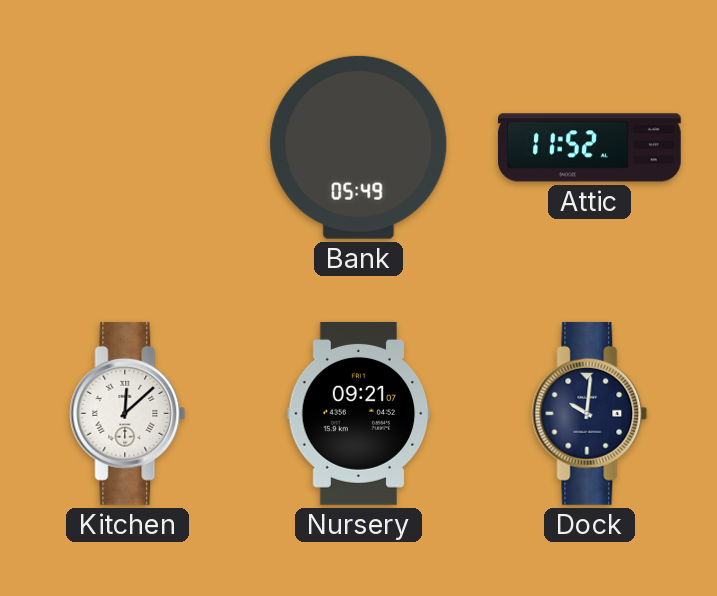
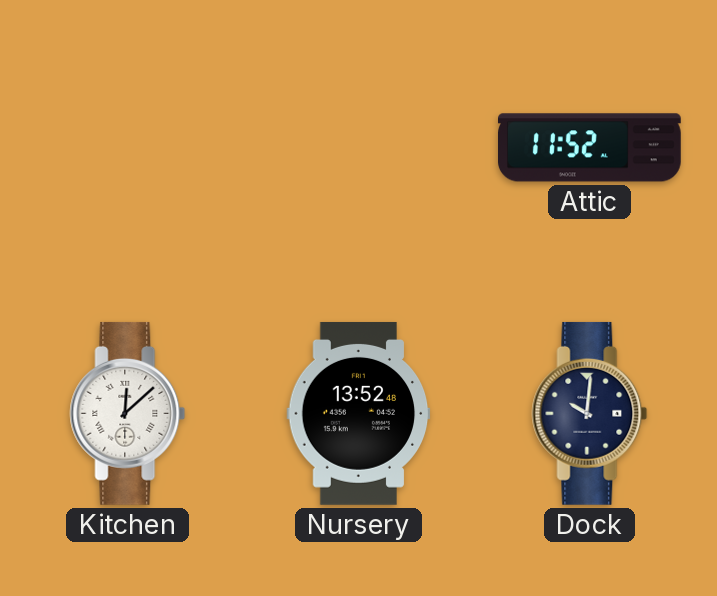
Bank: 05:49 -> none
Nursery: 09:21 -> 13:52
